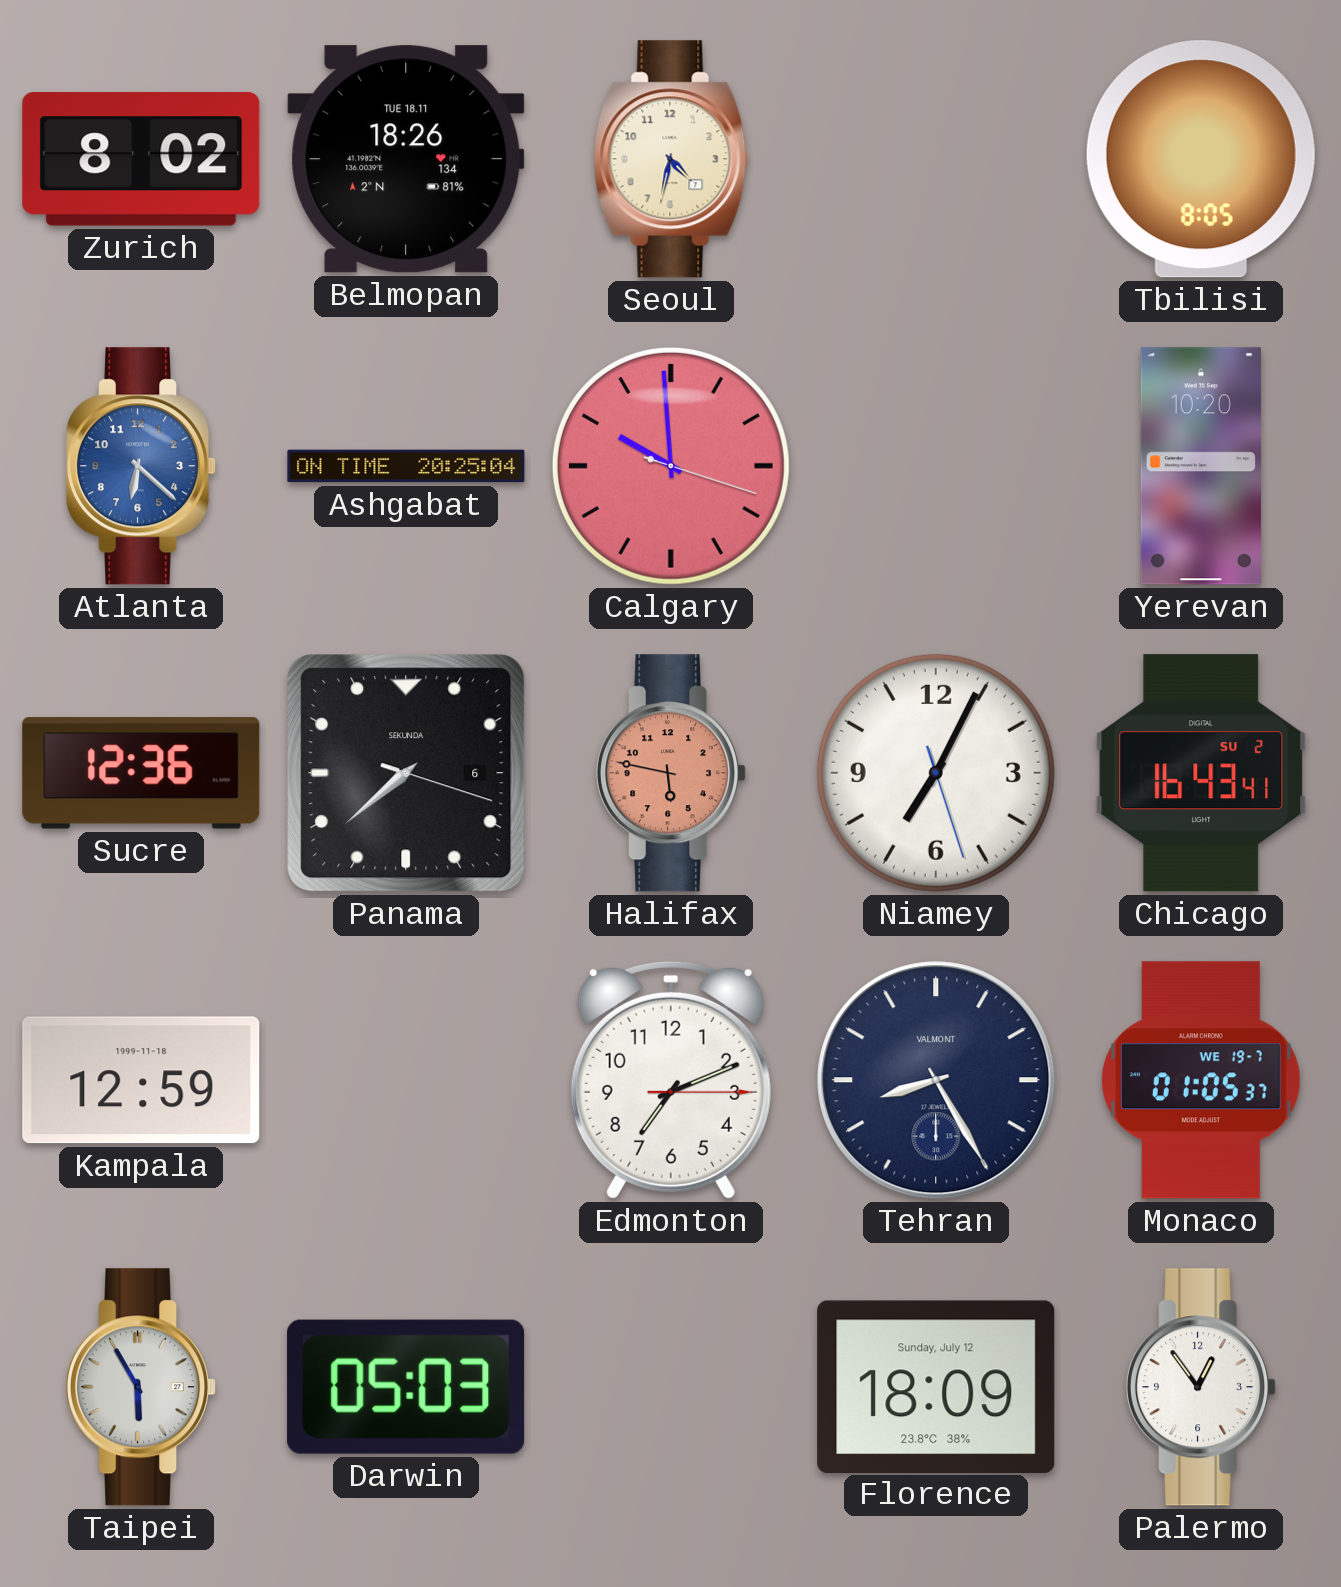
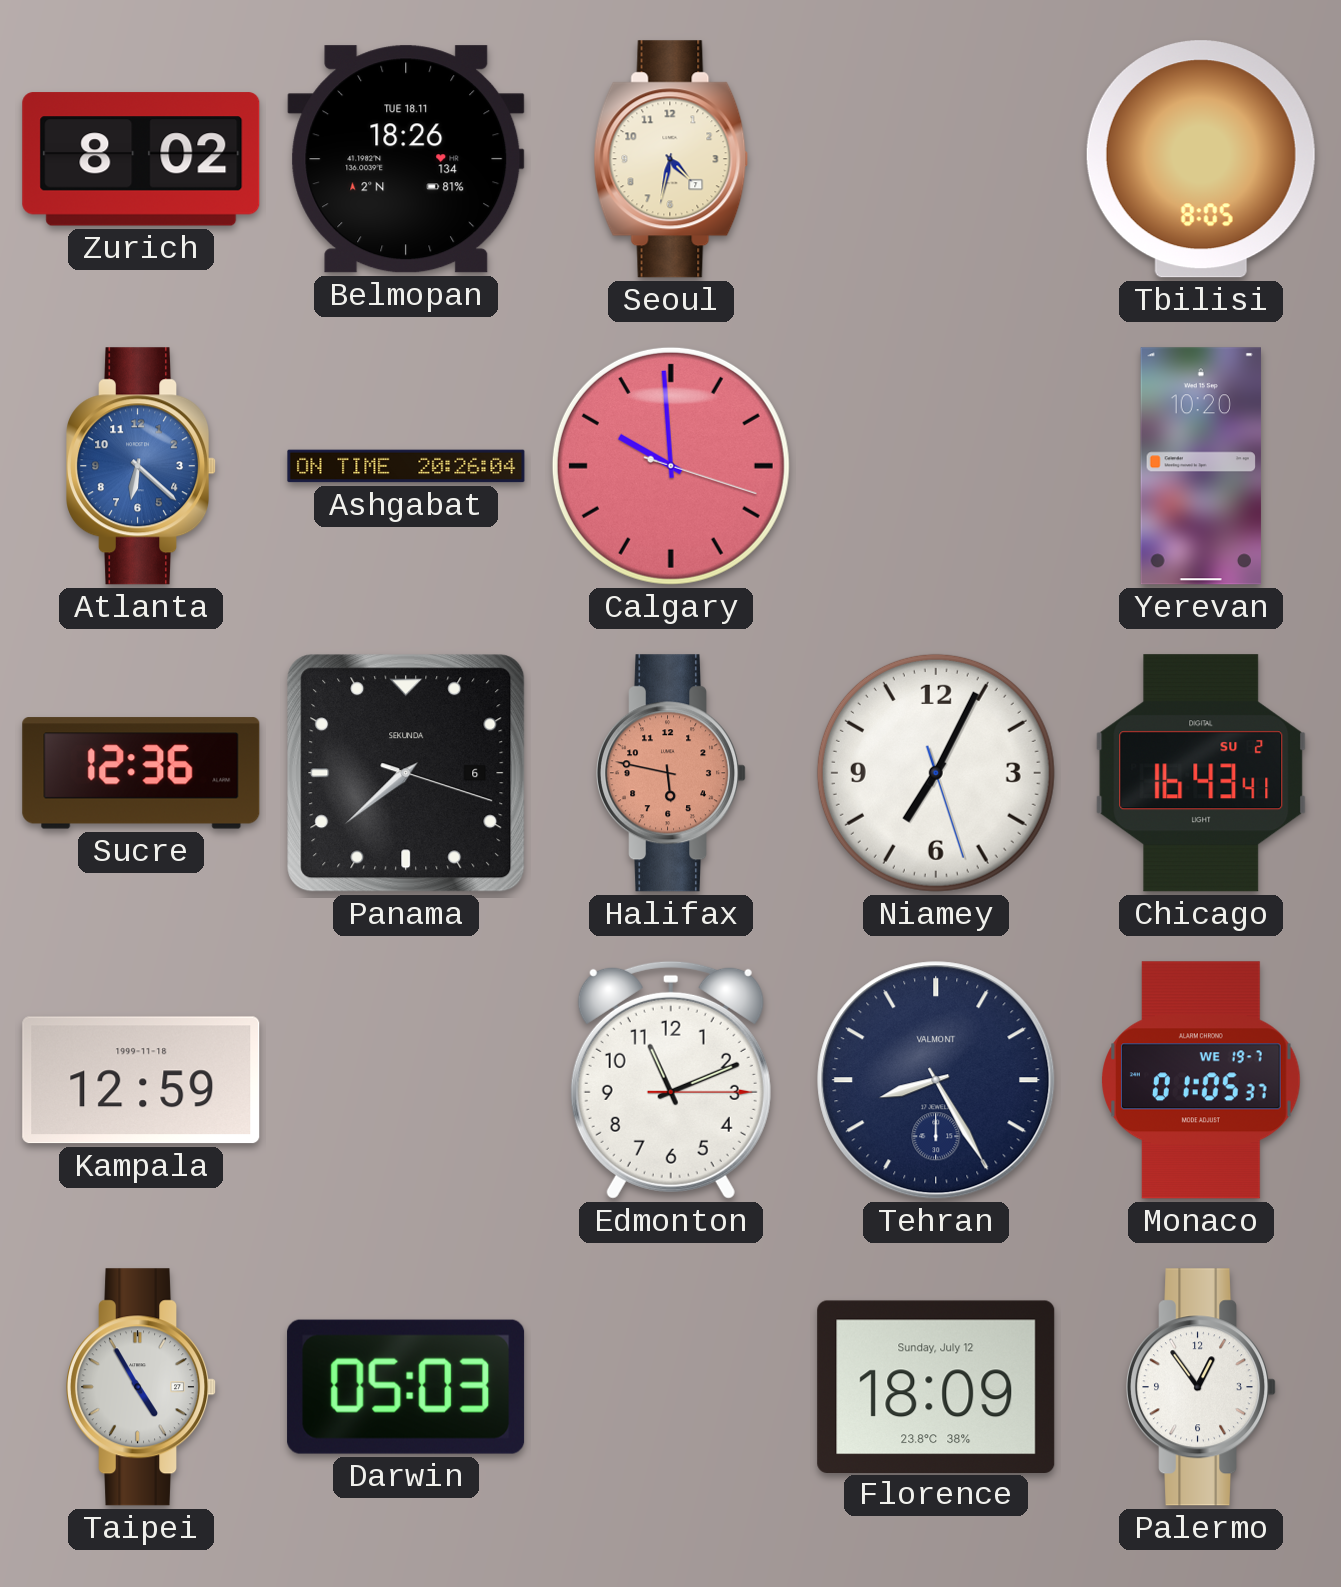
Ashgabat: 20:25 -> 20:26
Edmonton: 7:11 -> 11:11
Taipei: 5:55 -> 4:55
